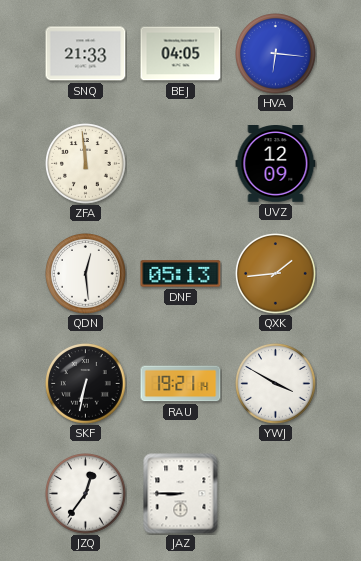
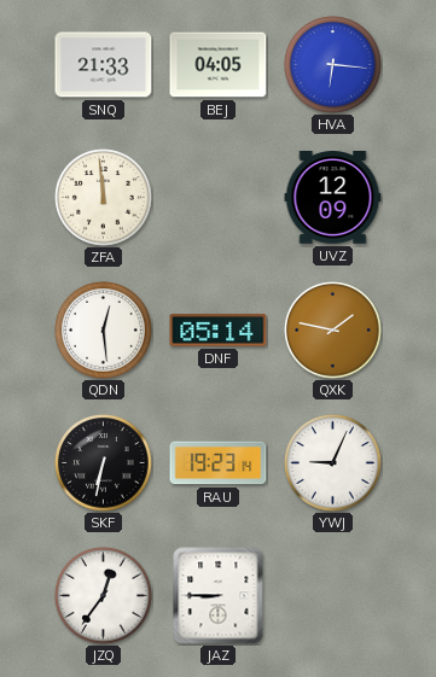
DNF: 05:13 -> 05:14
QXK: 1:44 -> 1:47
RAU: 19:21 -> 19:23
YWJ: 3:50 -> 9:04
